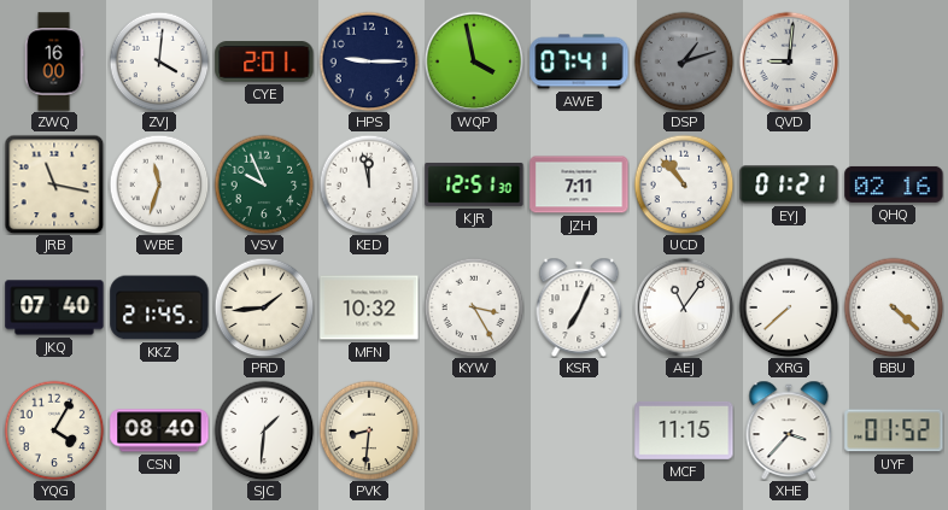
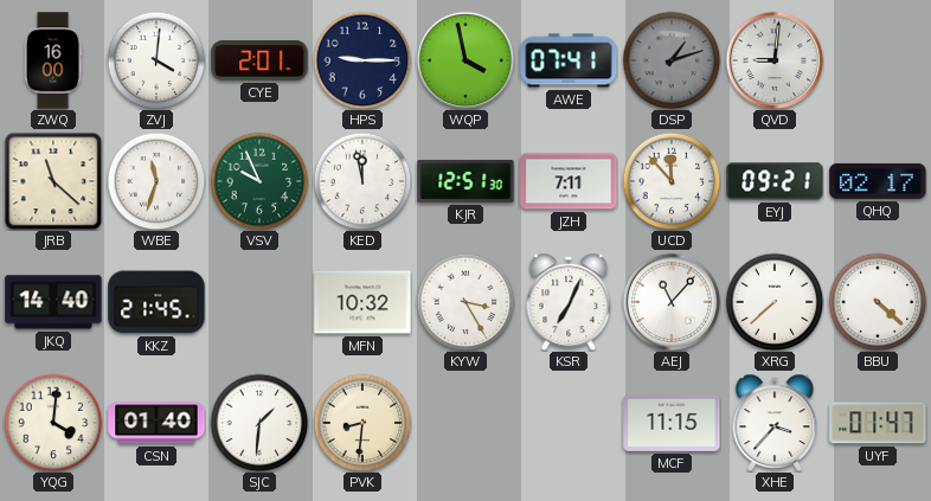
JRB: 11:17 -> 11:22
UCD: 10:53 -> 11:53
EYJ: 01:21 -> 09:21
QHQ: 02:16 -> 02:17
JKQ: 07:40 -> 14:40
PRD: 1:44 -> none
AEJ: 11:06 -> 11:07
YQG: 4:05 -> 4:01
CSN: 08:40 -> 01:40
UYF: 01:52 -> 01:47
